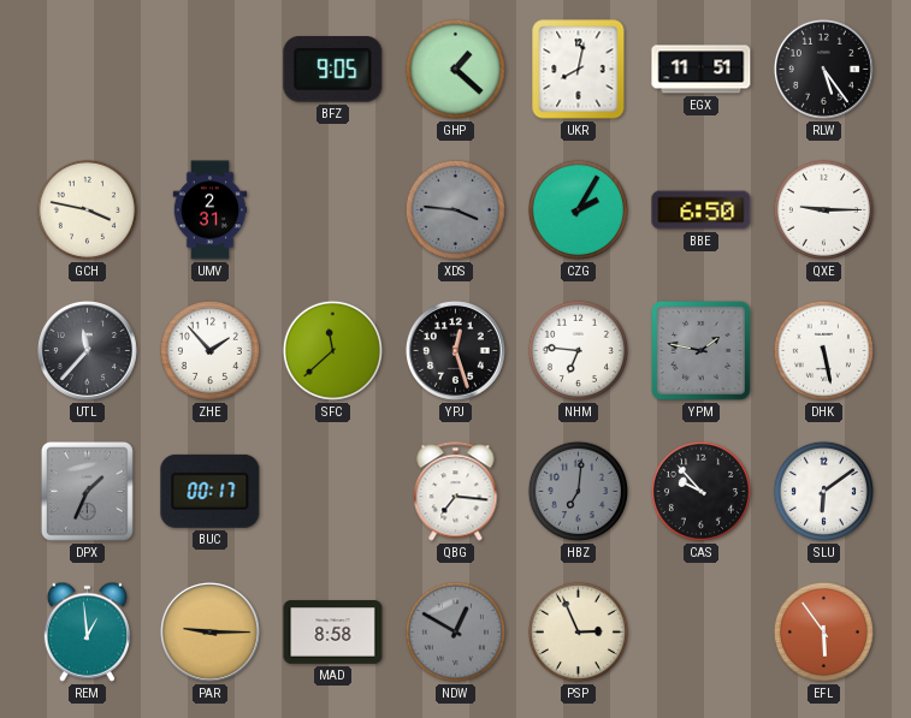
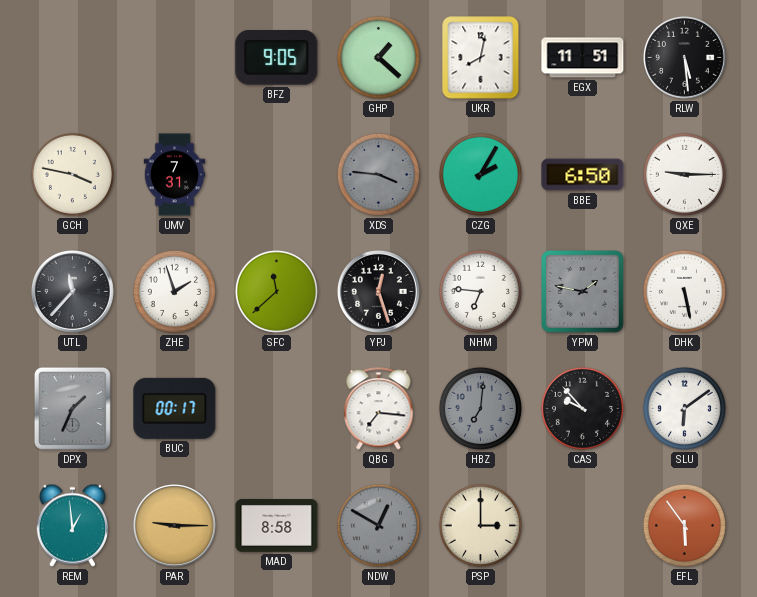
RLW: 5:24 -> 5:29
UMV: 2:31 -> 7:31
ZHE: 1:53 -> 1:57
PSP: 2:56 -> 3:00
